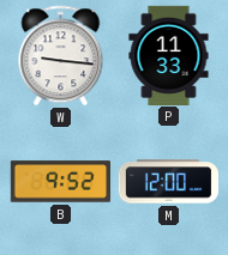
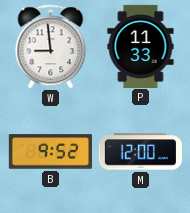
W: 9:16 -> 8:59
